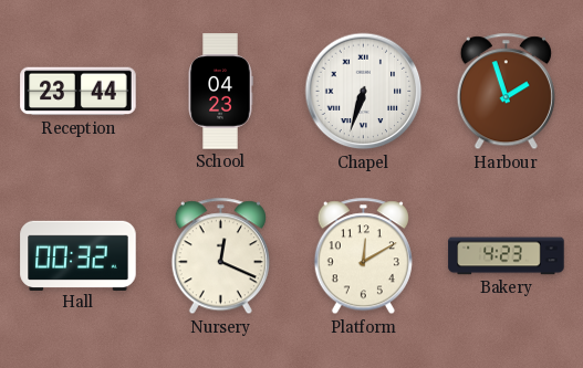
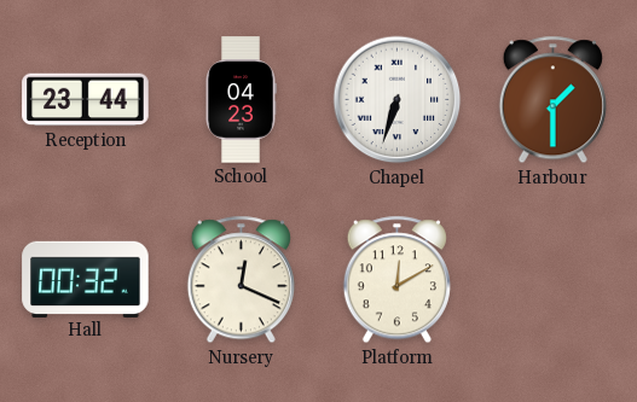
Harbour: 1:57 -> 1:30
Bakery: 4:23 -> none
